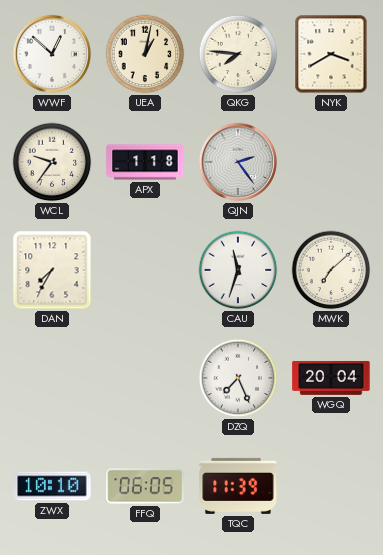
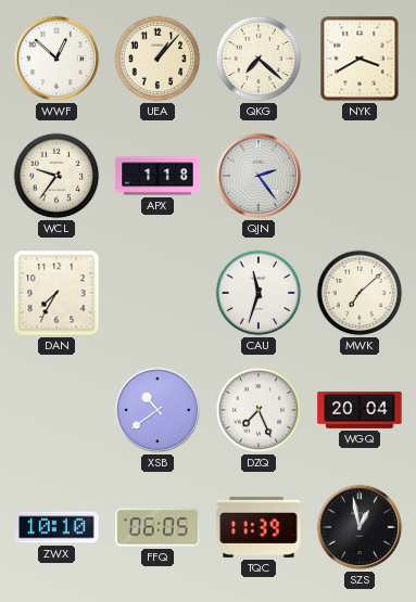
UEA: 1:02 -> 1:07
QKG: 7:46 -> 7:22
XSB: none -> 10:39
SZS: none -> 12:58
